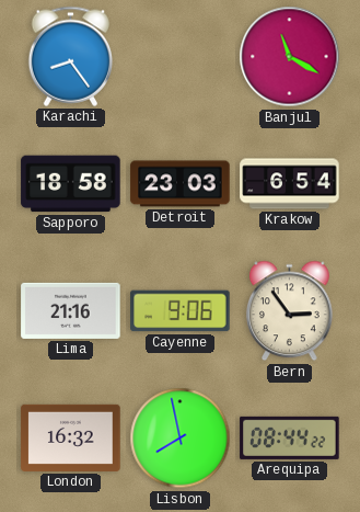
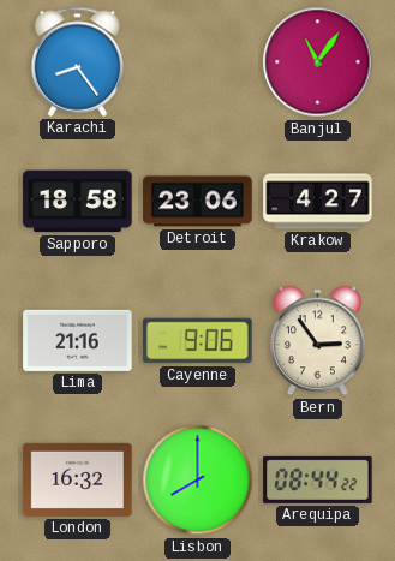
Banjul: 11:20 -> 11:06
Detroit: 23:03 -> 23:06
Krakow: 6:54 -> 4:27
Lisbon: 7:58 -> 8:00
